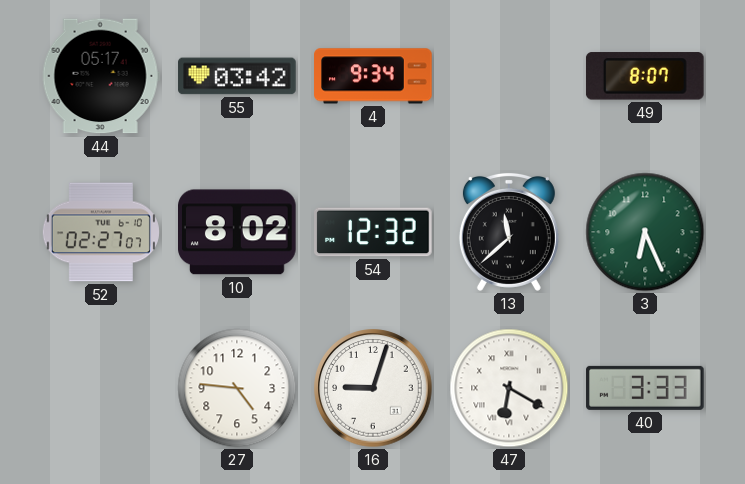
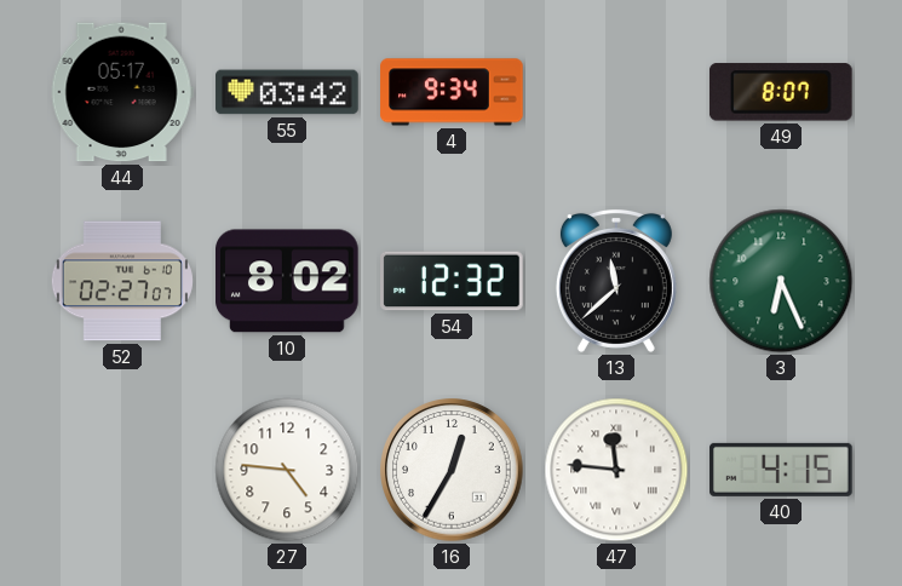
16: 9:03 -> 12:35
47: 6:20 -> 11:46
40: 3:33 -> 4:15
